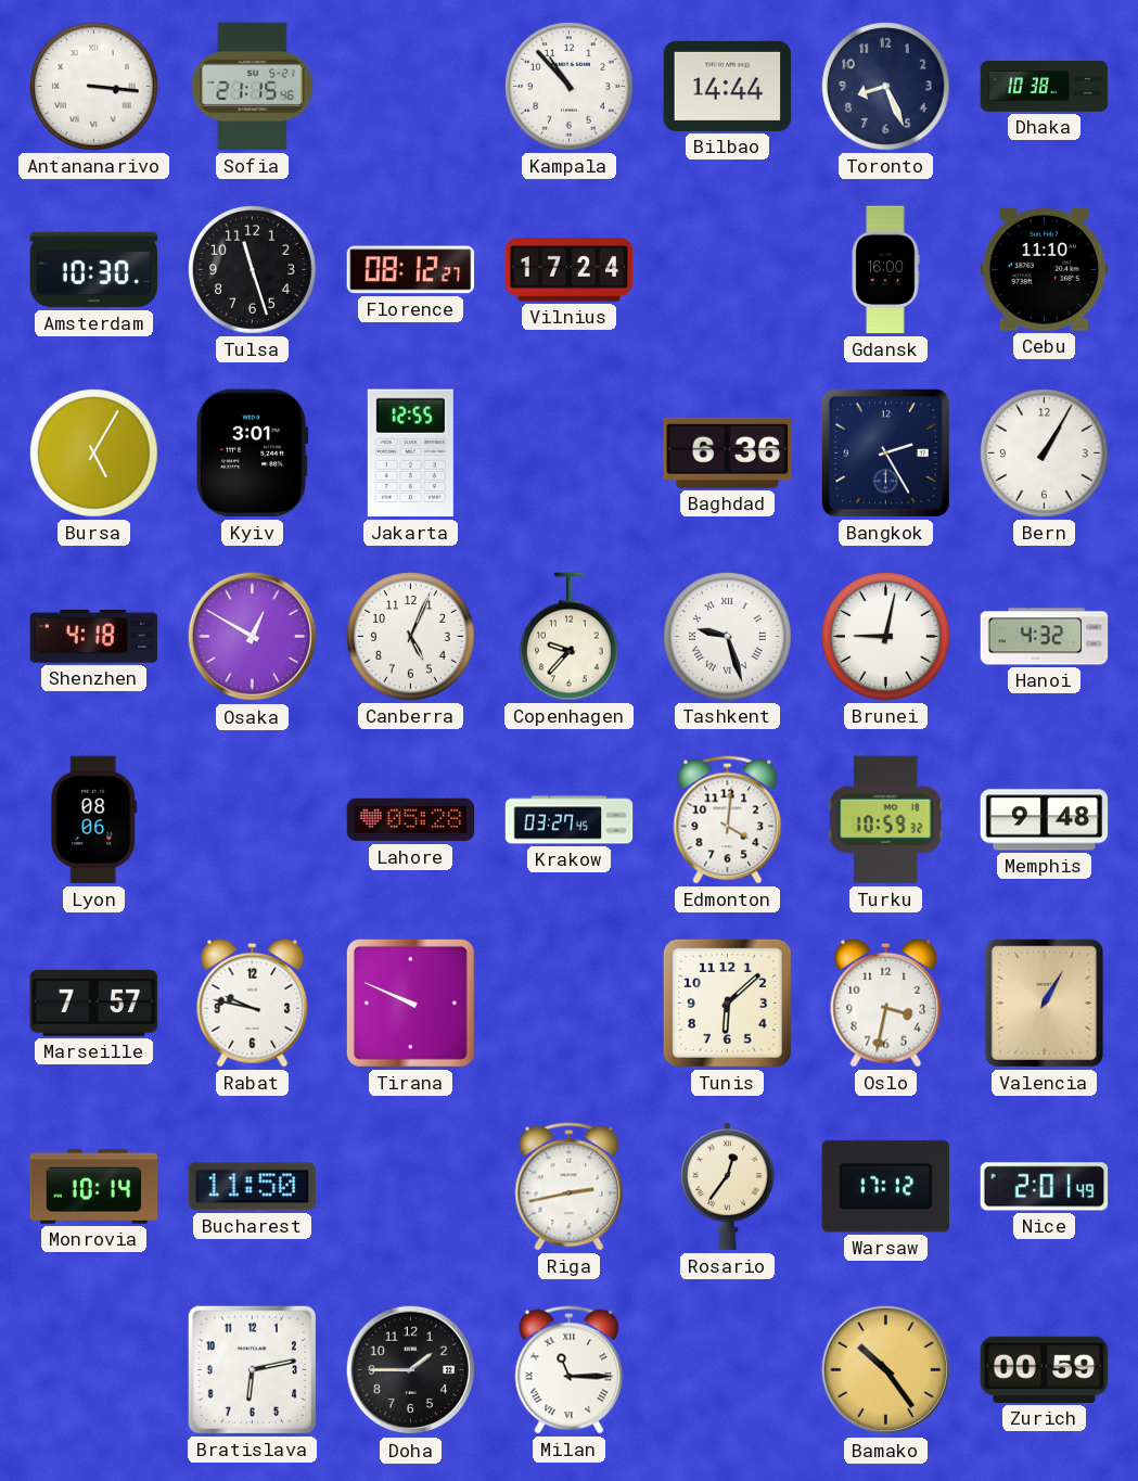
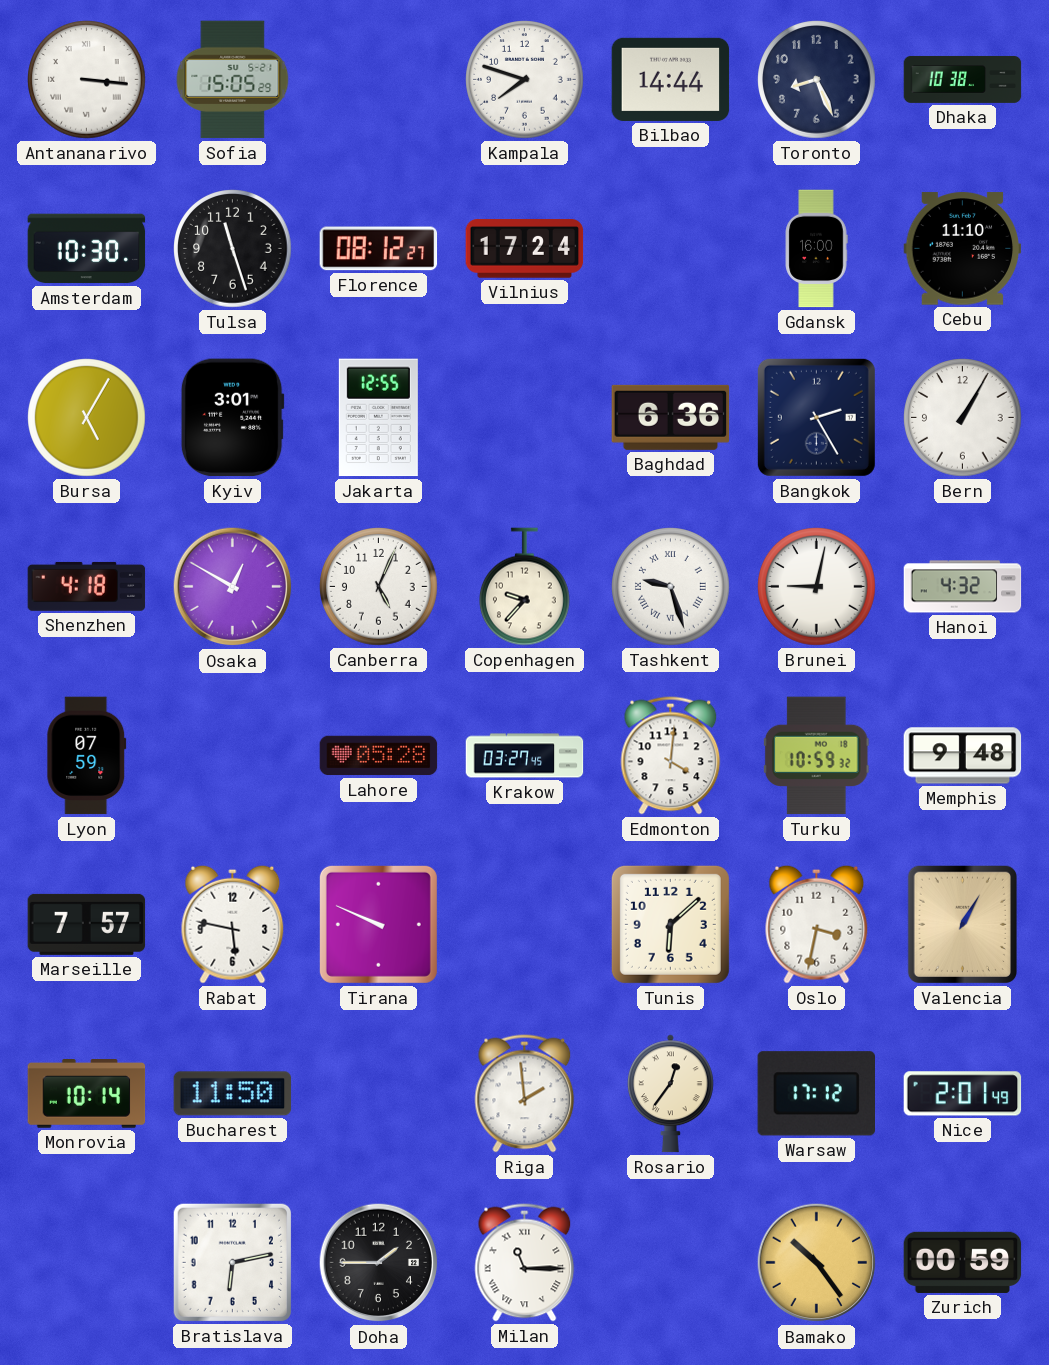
Sofia: 21:15 -> 15:05
Kampala: 10:53 -> 7:48
Lyon: 08:06 -> 07:59
Rabat: 9:47 -> 5:47
Riga: 2:43 -> 1:59
